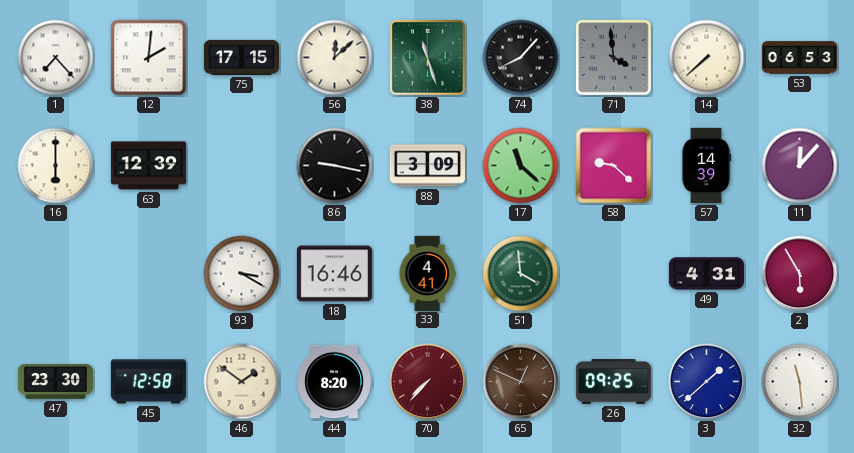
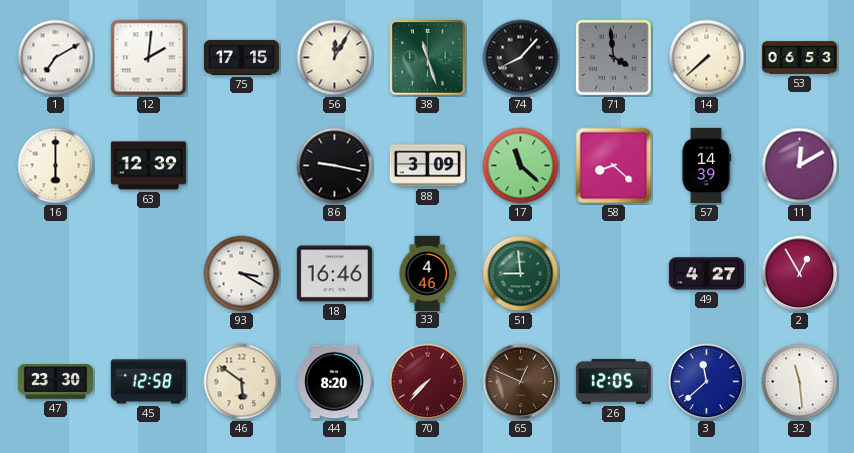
1: 7:23 -> 7:10
56: 12:08 -> 12:05
58: 9:22 -> 8:22
11: 12:07 -> 12:10
33: 4:41 -> 4:46
51: 3:59 -> 8:59
49: 4:31 -> 4:27
2: 5:55 -> 12:55
46: 1:51 -> 5:51
26: 09:25 -> 12:05
3: 1:38 -> 11:38
